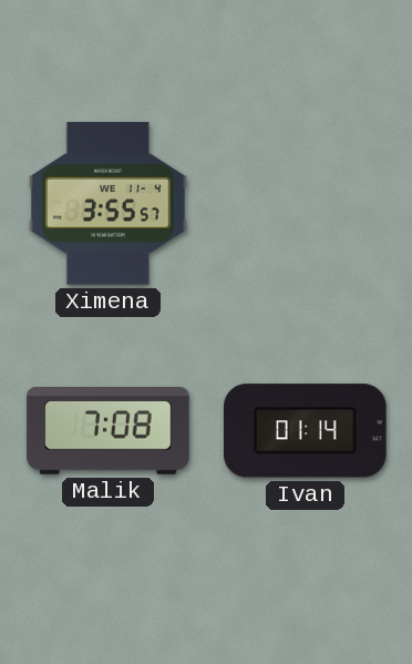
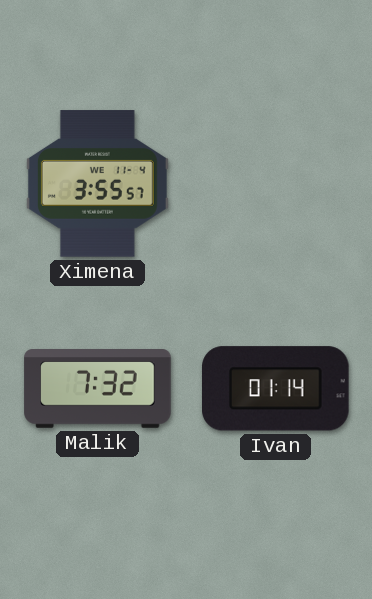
Malik: 7:08 -> 7:32
